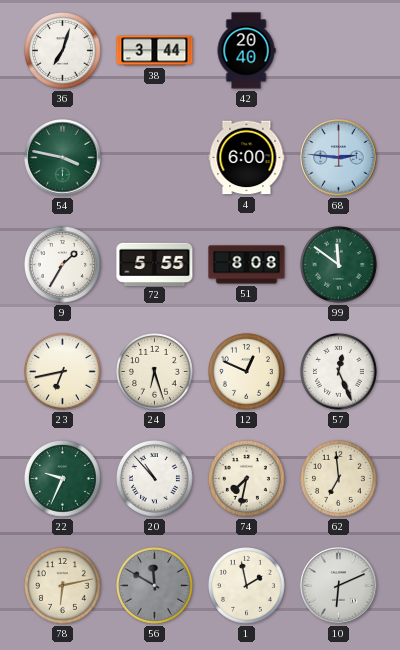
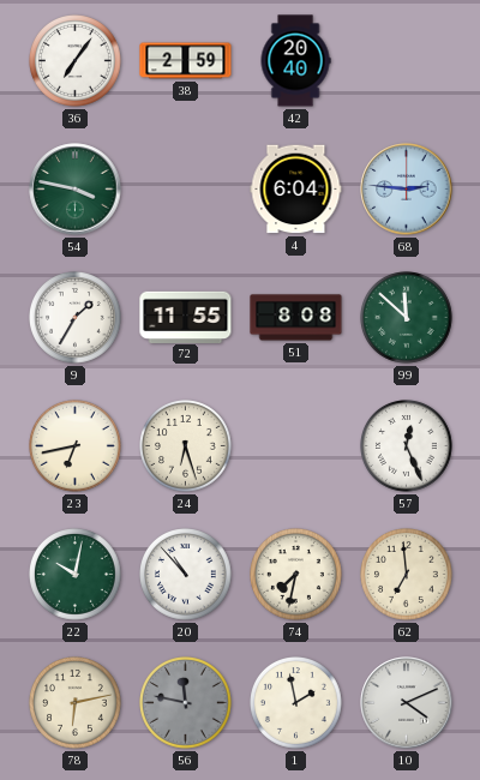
36: 7:03 -> 7:06
38: 3:44 -> 2:59
4: 6:00 -> 6:04
72: 5:55 -> 11:55
99: 11:51 -> 11:52
12: 12:49 -> none
22: 9:34 -> 10:02
56: 11:50 -> 11:47
10: 6:11 -> 4:11
